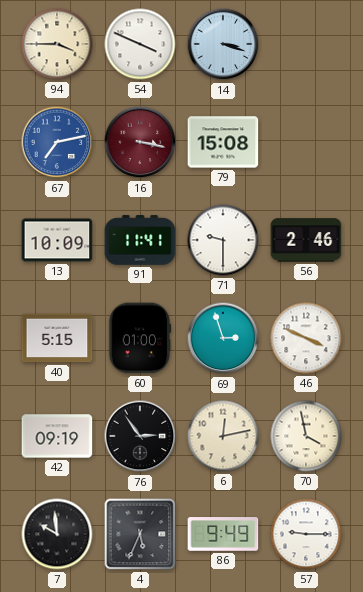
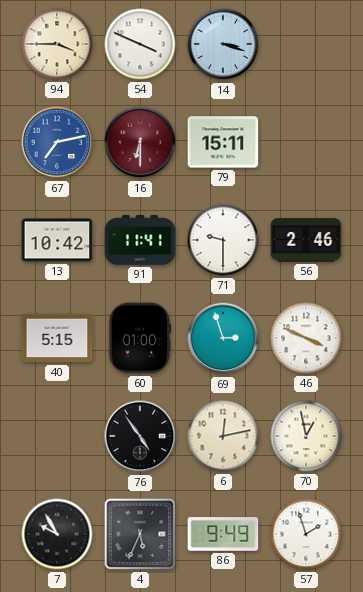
16: 3:17 -> 6:30
79: 15:08 -> 15:11
13: 10:09 -> 10:42
42: 09:19 -> none
76: 2:54 -> 4:54
70: 3:58 -> 12:58
7: 9:59 -> 9:55
57: 9:15 -> 1:57
